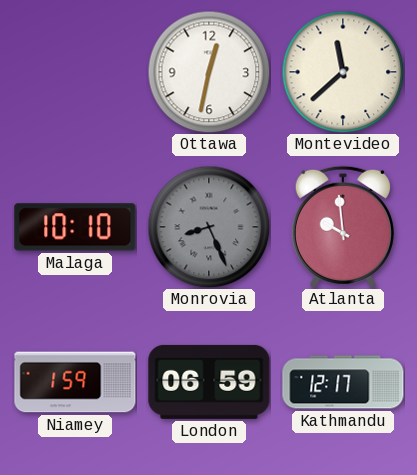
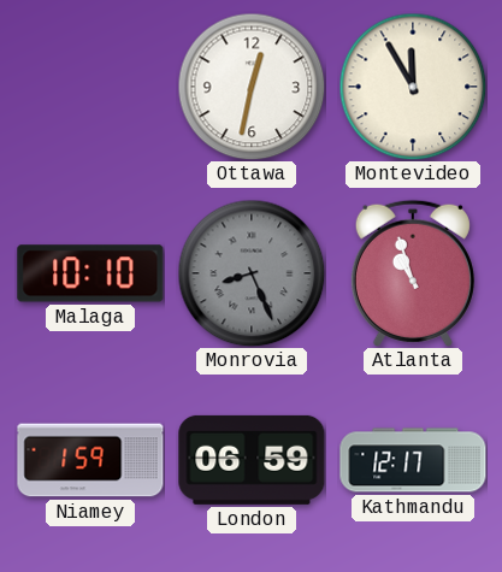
Montevideo: 11:38 -> 11:55
Atlanta: 9:59 -> 10:57
